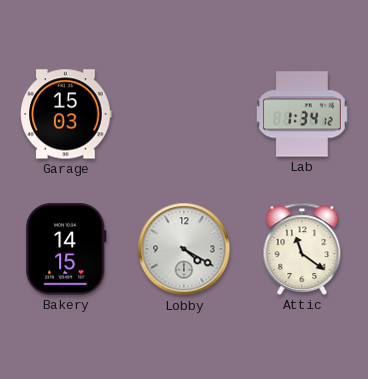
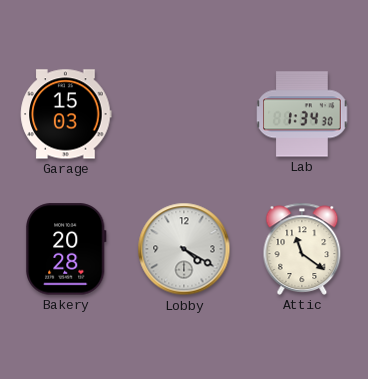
Lab: 1:34:12 -> 1:34:30
Bakery: 14:15 -> 20:28
